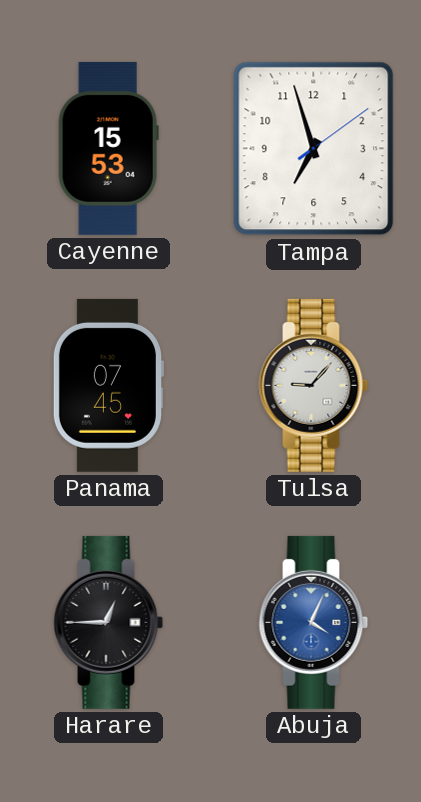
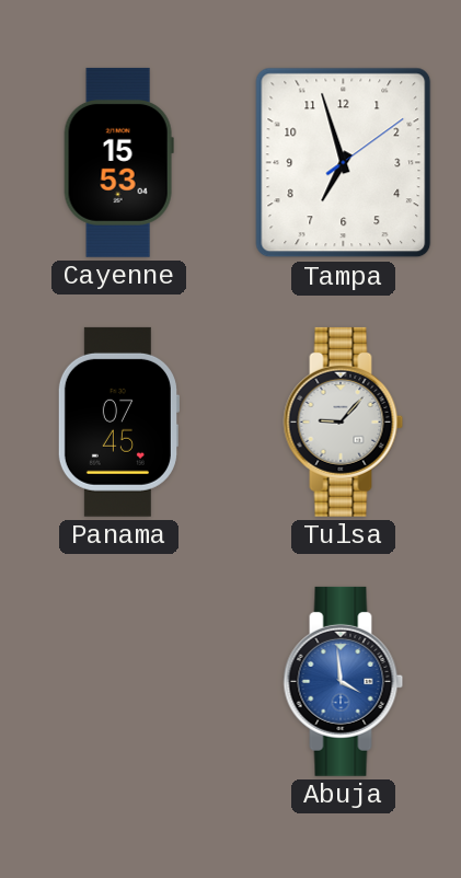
Harare: 12:45 -> none
Abuja: 4:04 -> 3:59
